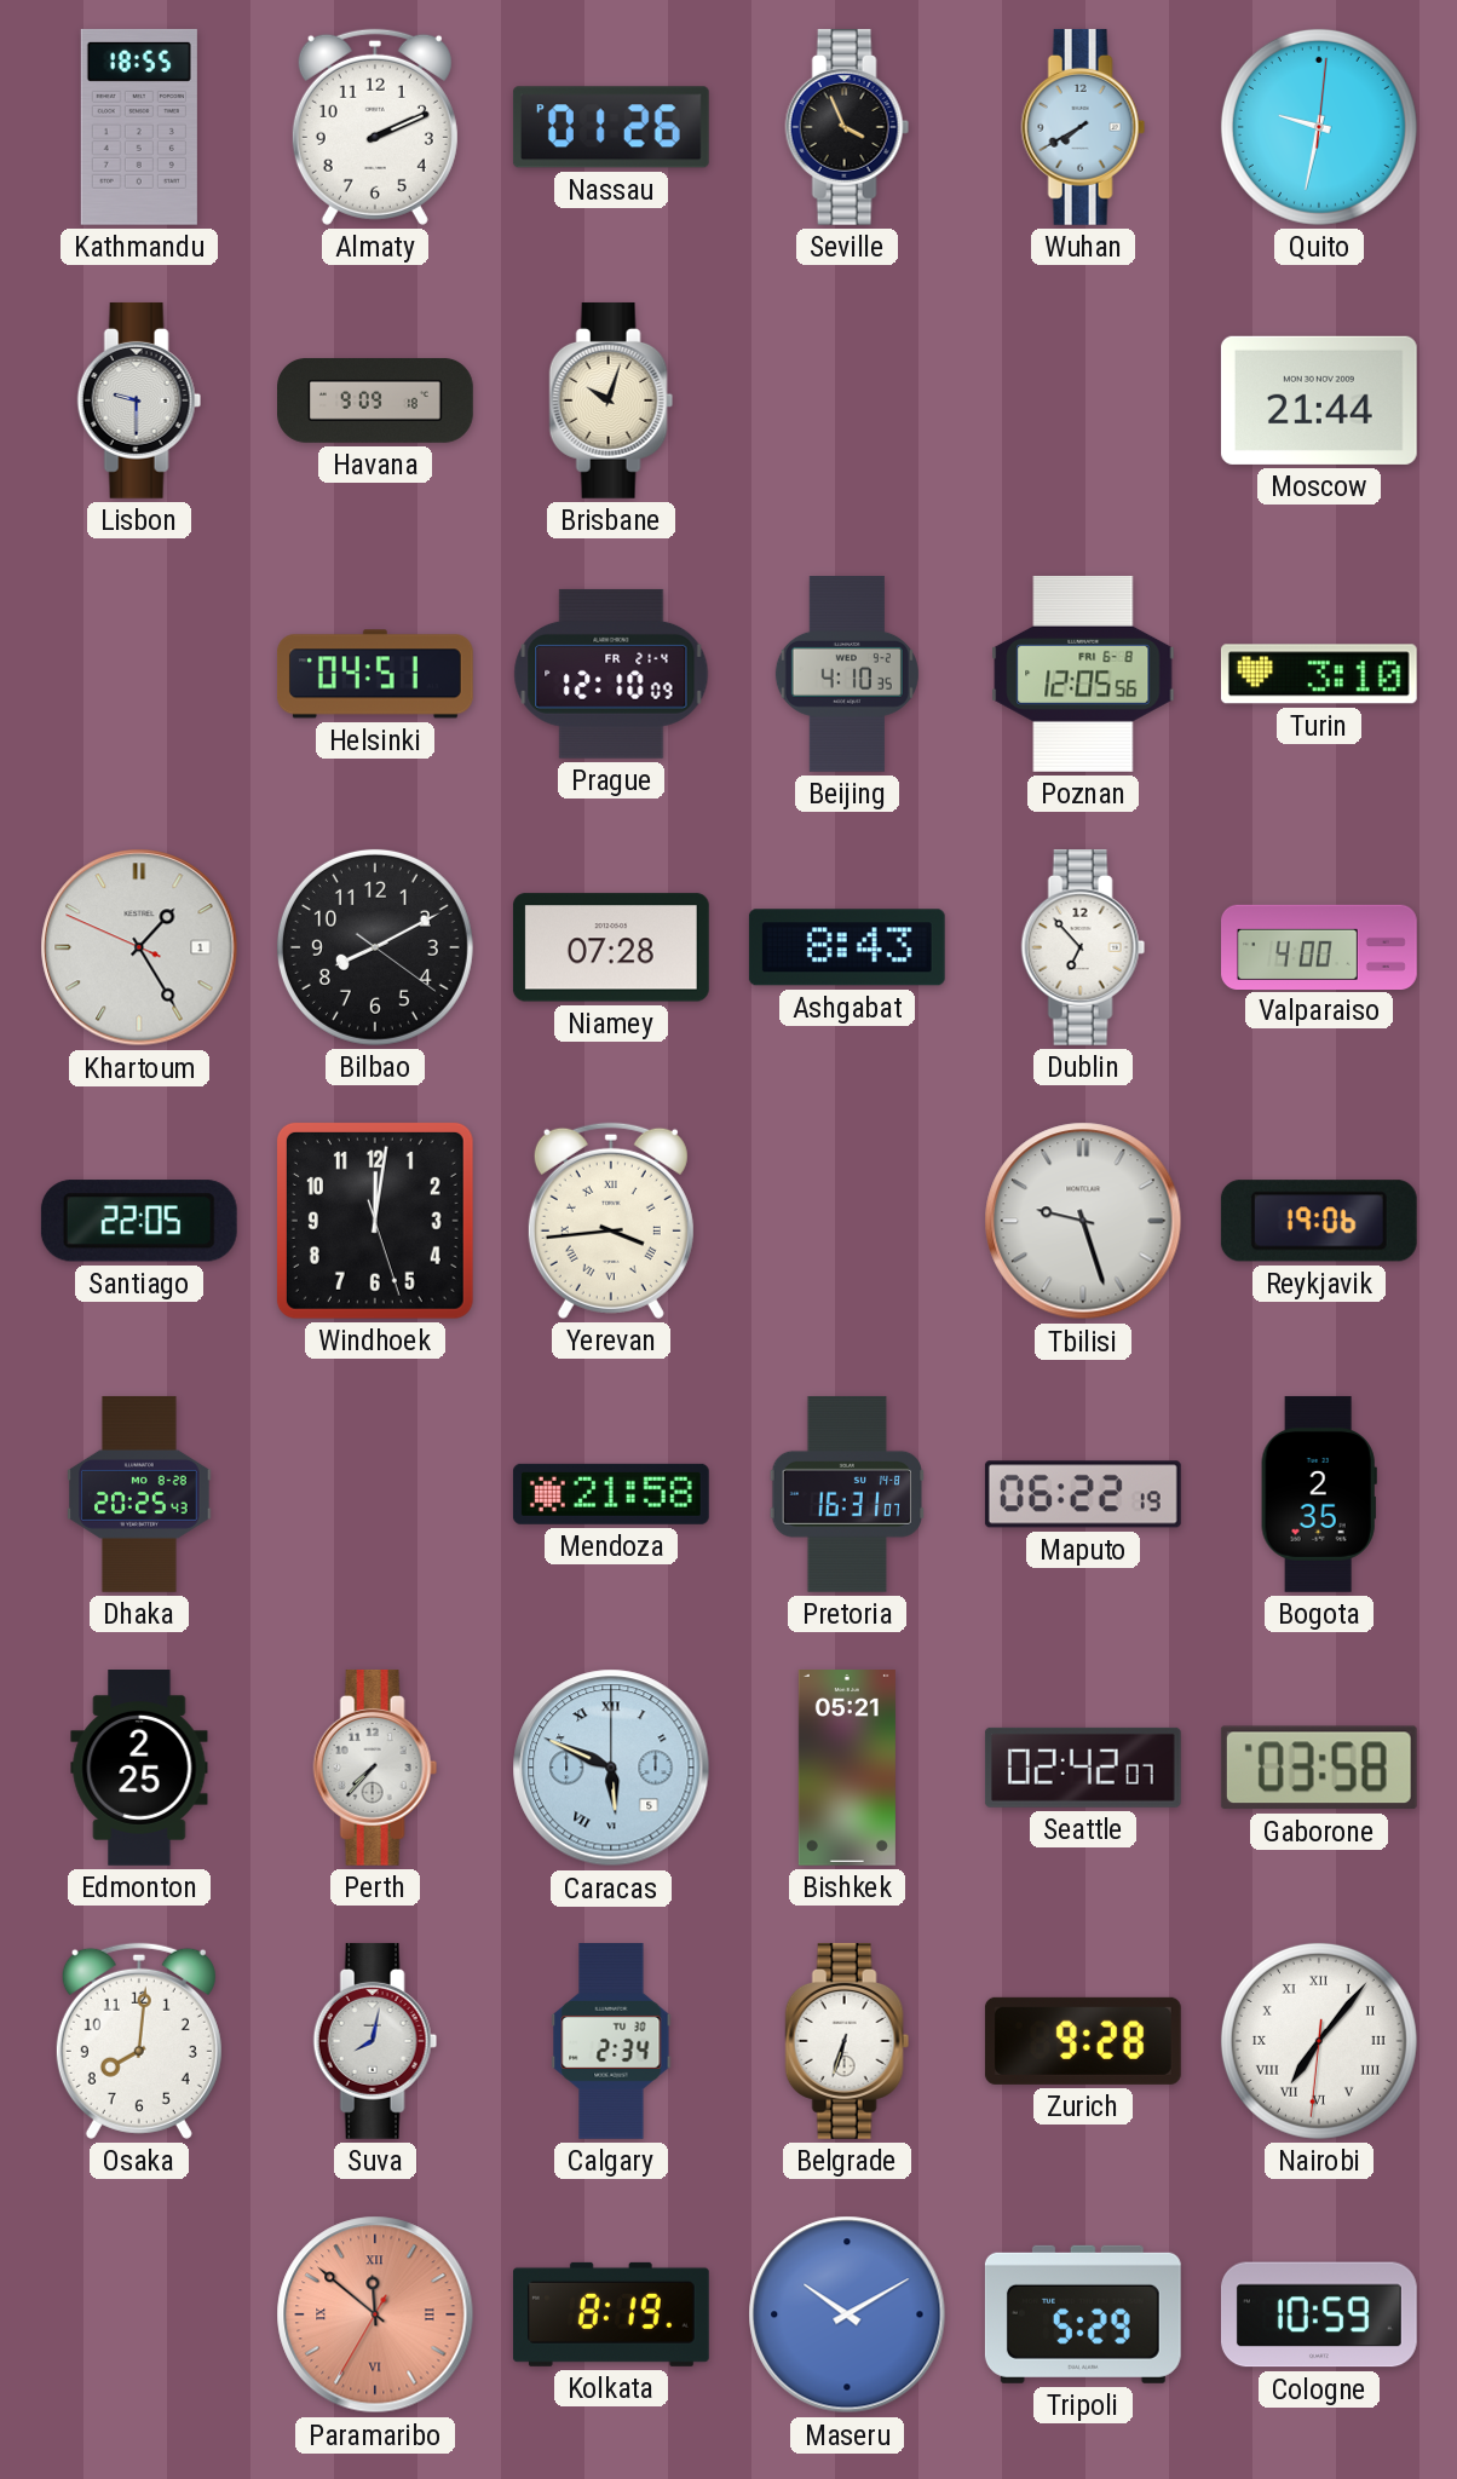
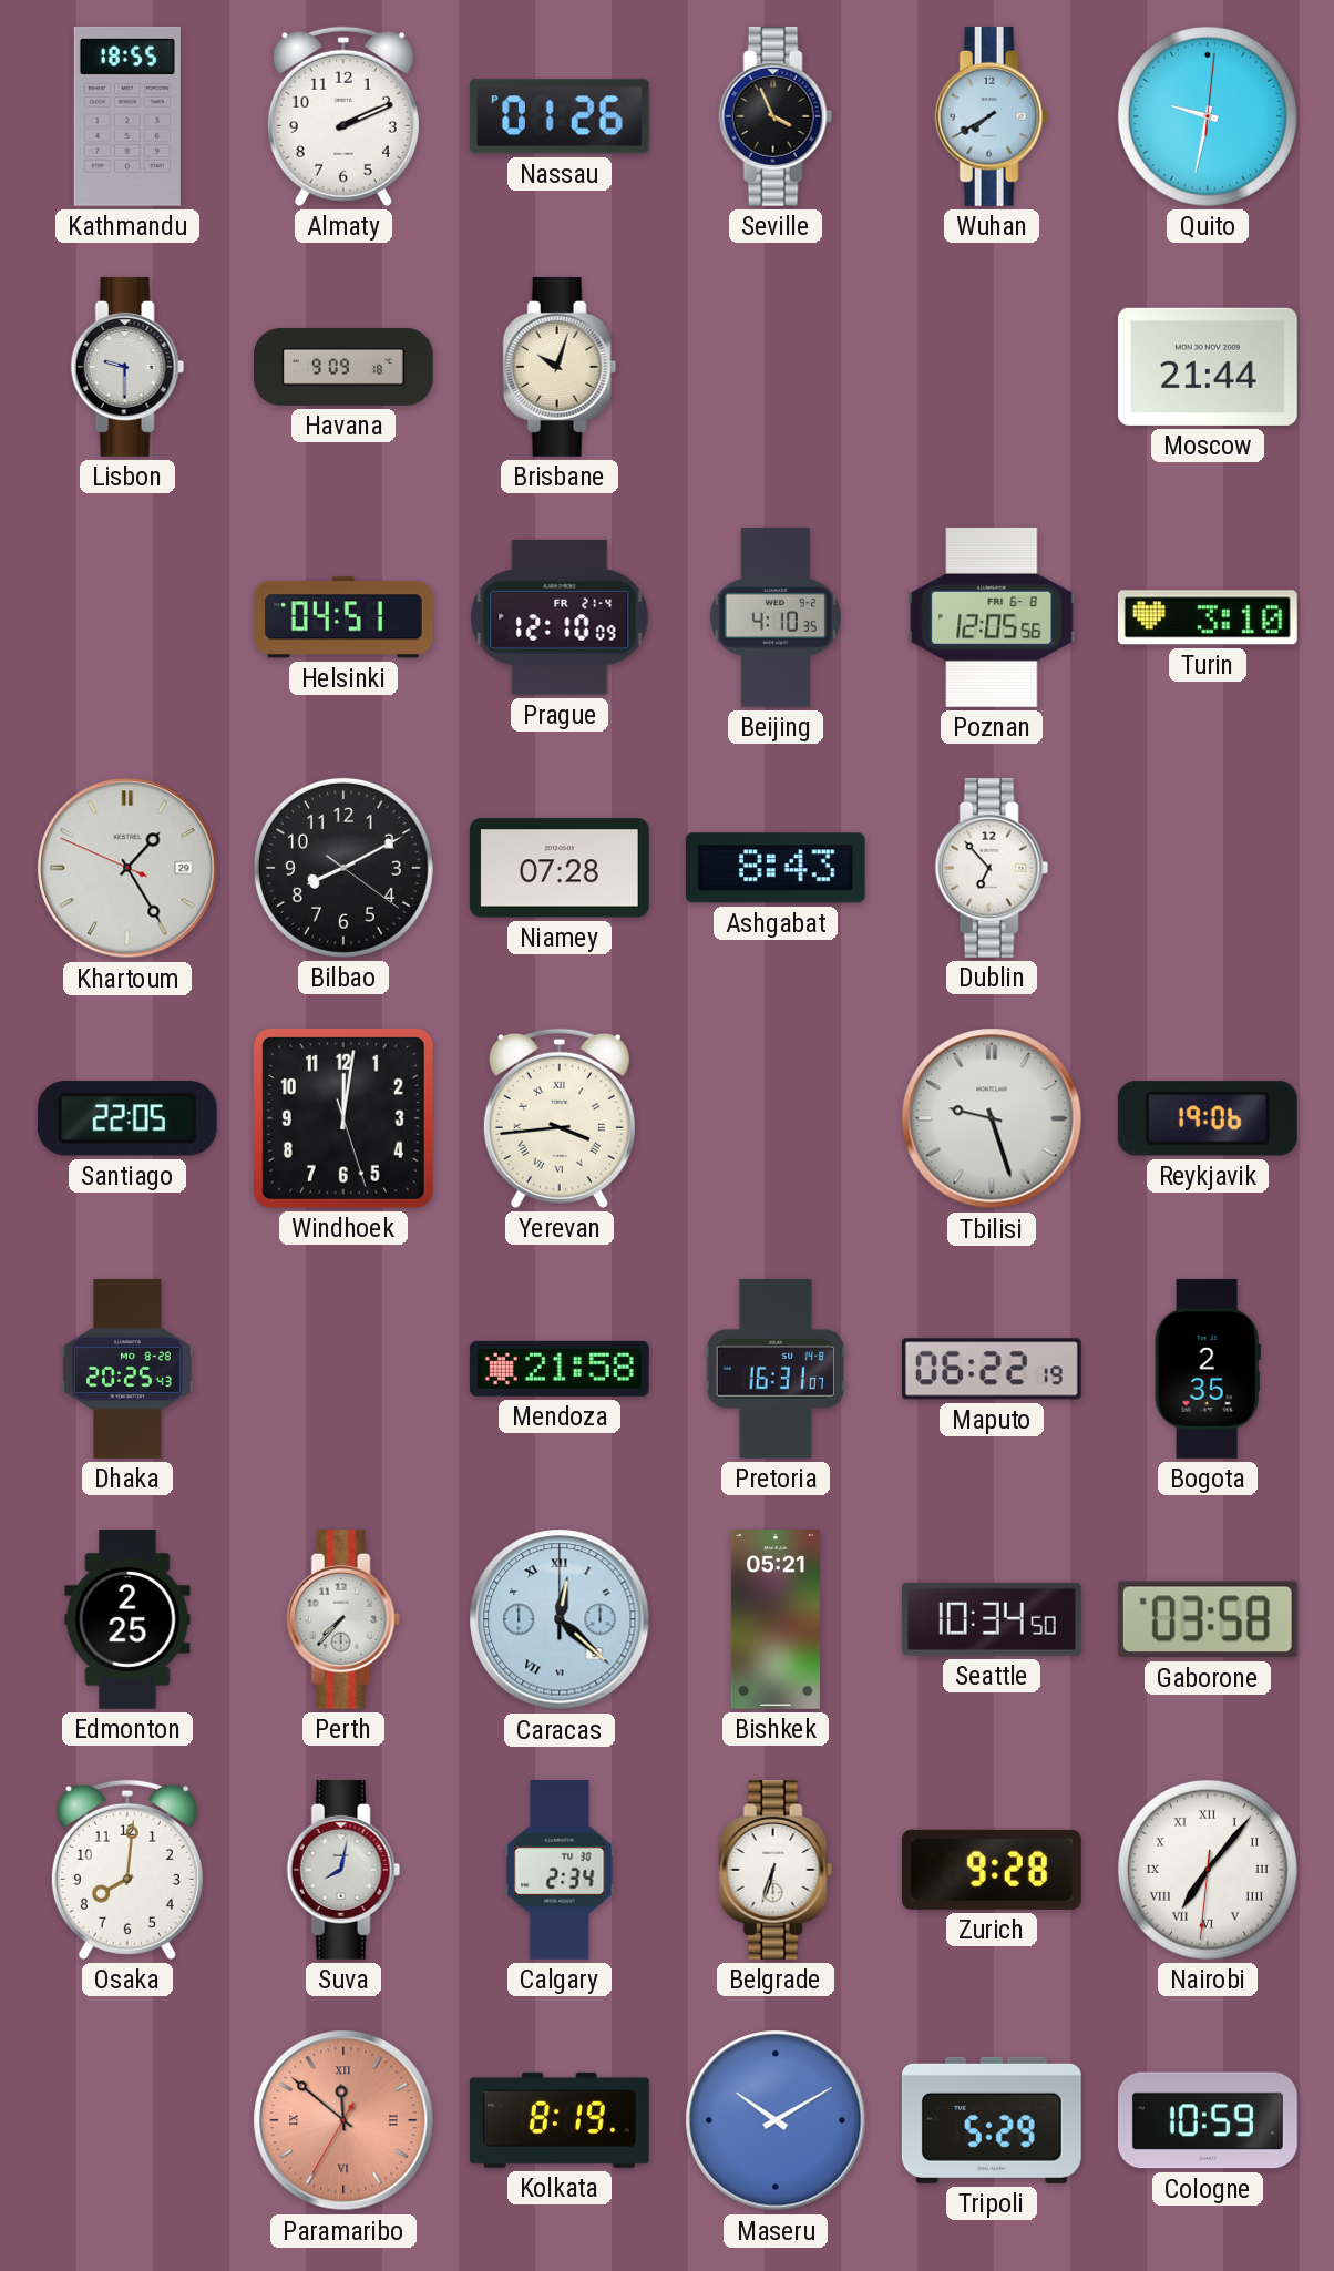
Khartoum date: 1 -> 29
Valparaiso: 4:00 -> none
Caracas: 5:49 -> 12:22
Seattle: 02:42 -> 10:34
